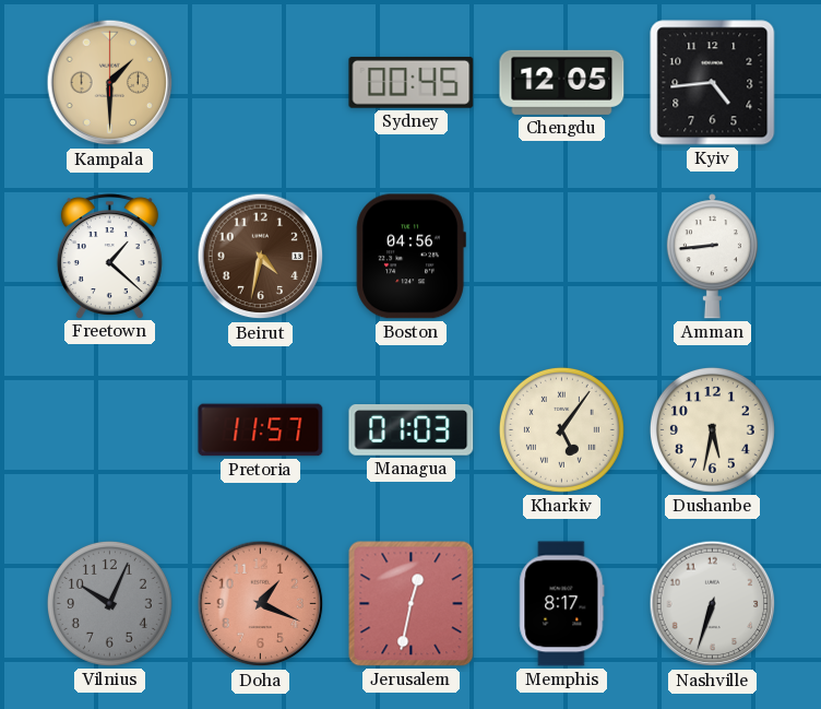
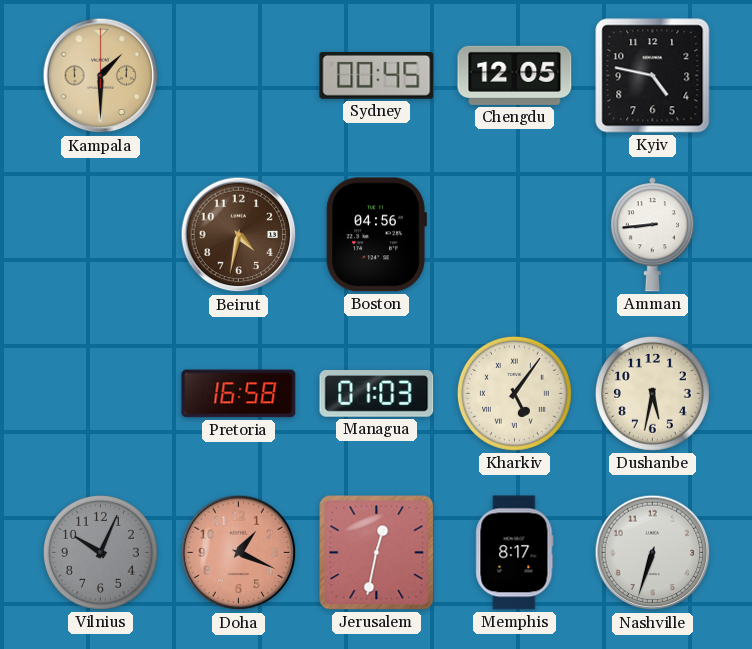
Kyiv: 4:44 -> 4:47
Freetown: 1:22 -> none
Pretoria: 11:57 -> 16:58
